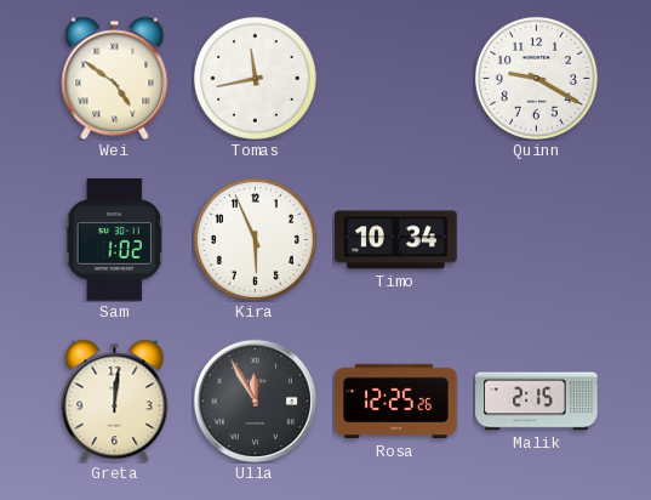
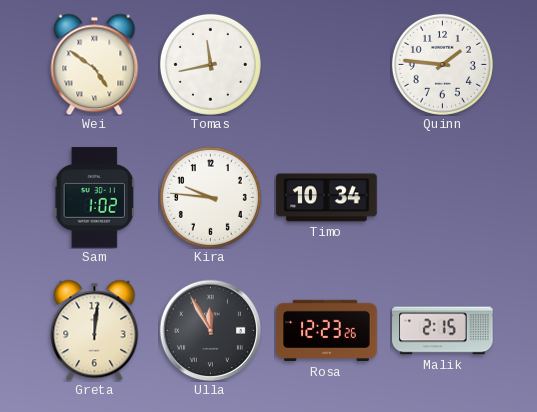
Quinn: 9:20 -> 1:46
Kira: 5:56 -> 9:46
Rosa: 12:25 -> 12:23
